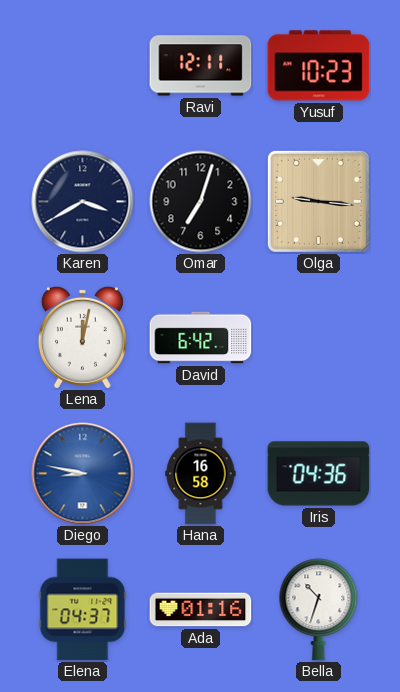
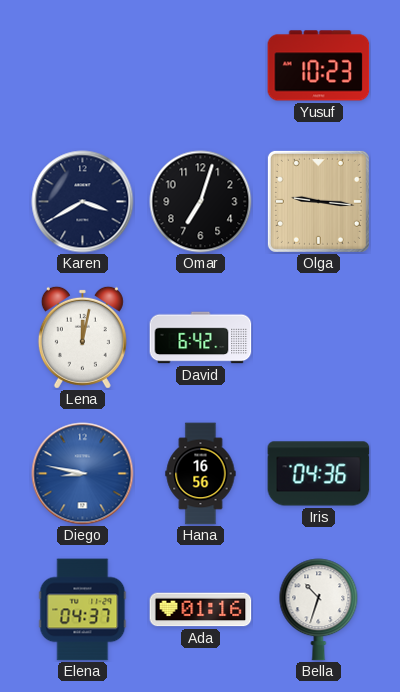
Ravi: 12:11 -> none
Hana: 16:58 -> 16:56
